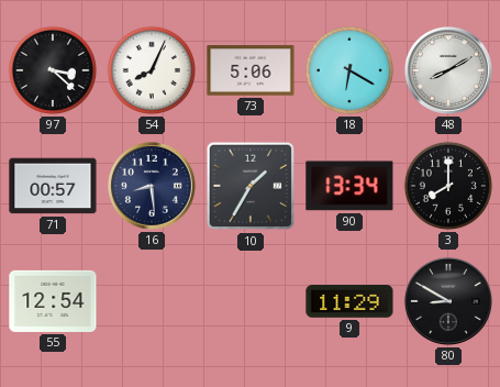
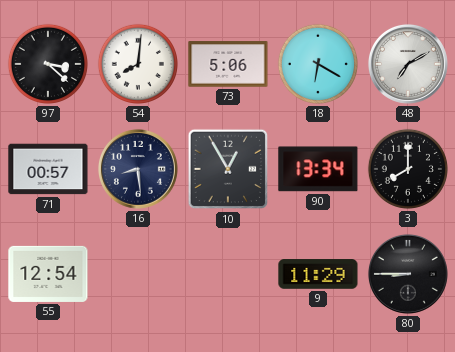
54: 8:04 -> 8:01
48: 8:10 -> 7:10
10: 1:35 -> 12:55
80: 8:50 -> 8:45
